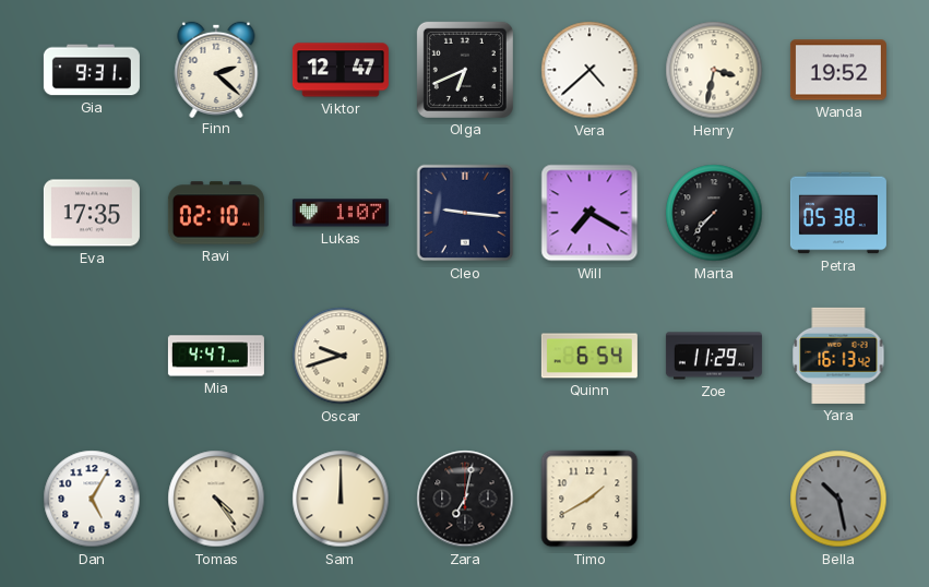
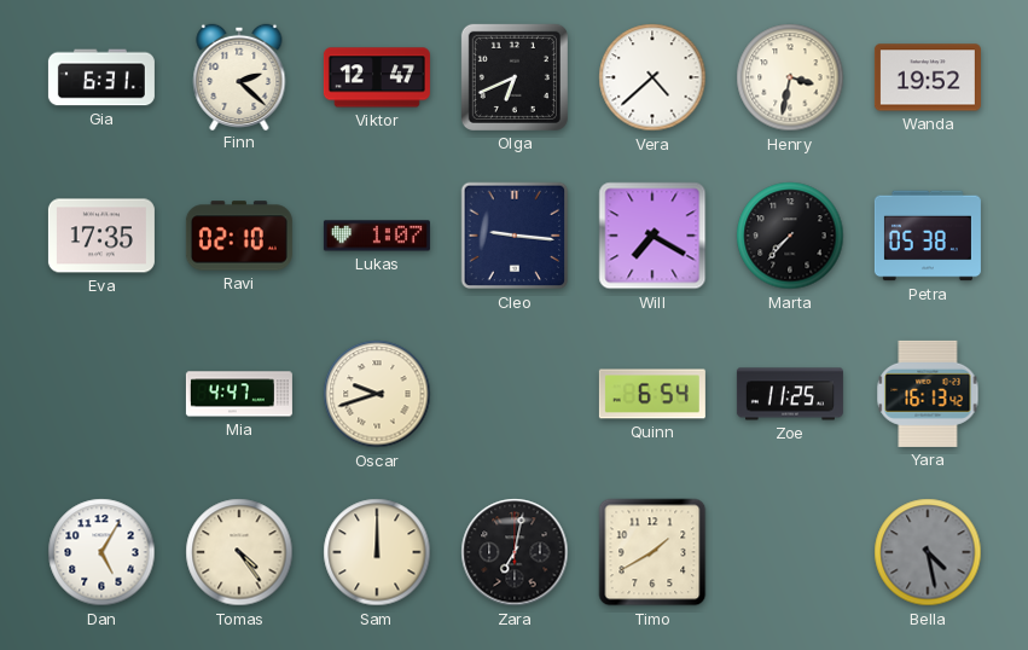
Gia: 9:31 -> 6:31
Zoe: 11:29 -> 11:25
Bella: 10:28 -> 4:28
